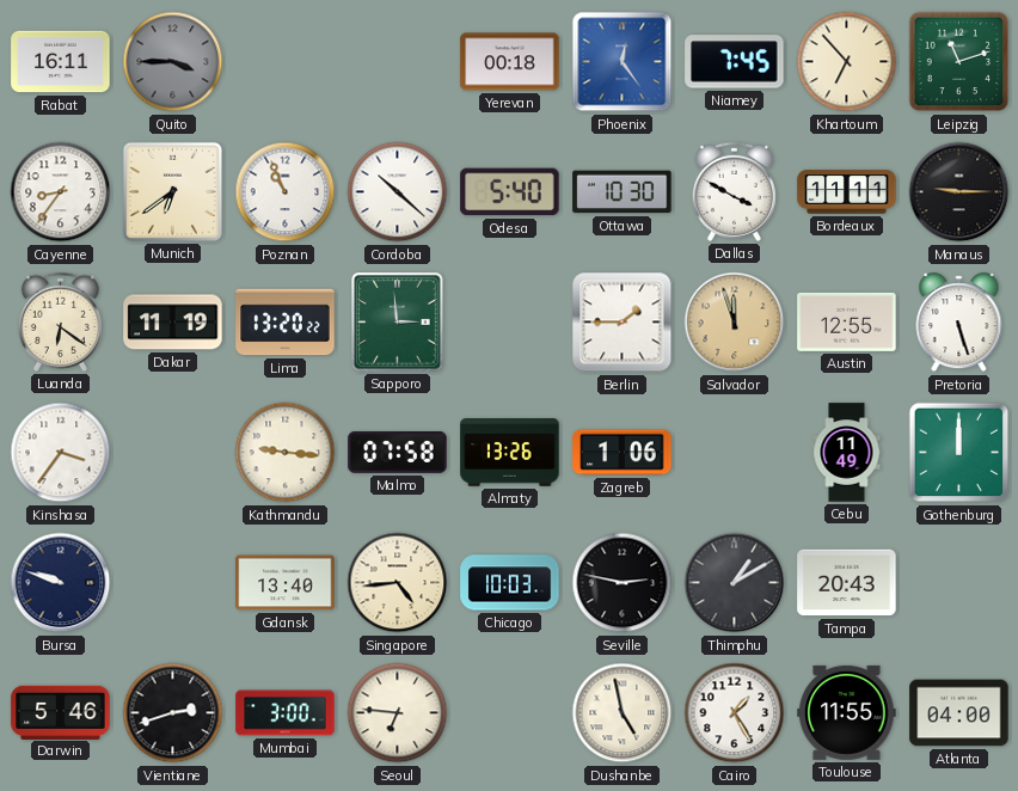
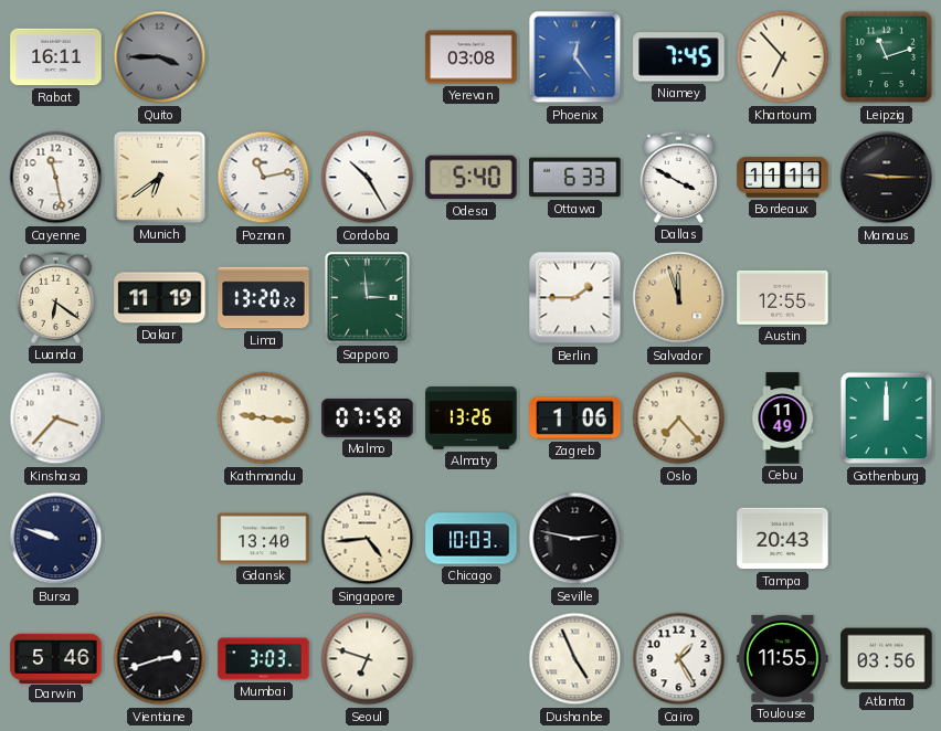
Yerevan: 00:18 -> 03:08
Cayenne: 8:36 -> 11:28
Poznan: 10:56 -> 11:13
Cordoba: 10:22 -> 10:25
Ottawa: 10:30 -> 6:33
Pretoria: 5:27 -> none
Kinshasa: 3:36 -> 3:37
Oslo: none -> 7:23
Thimphu: 1:10 -> none
Mumbai: 3:00 -> 3:03
Seoul: 6:46 -> 6:48
Dushanbe: 4:58 -> 4:56
Atlanta: 04:00 -> 03:56
